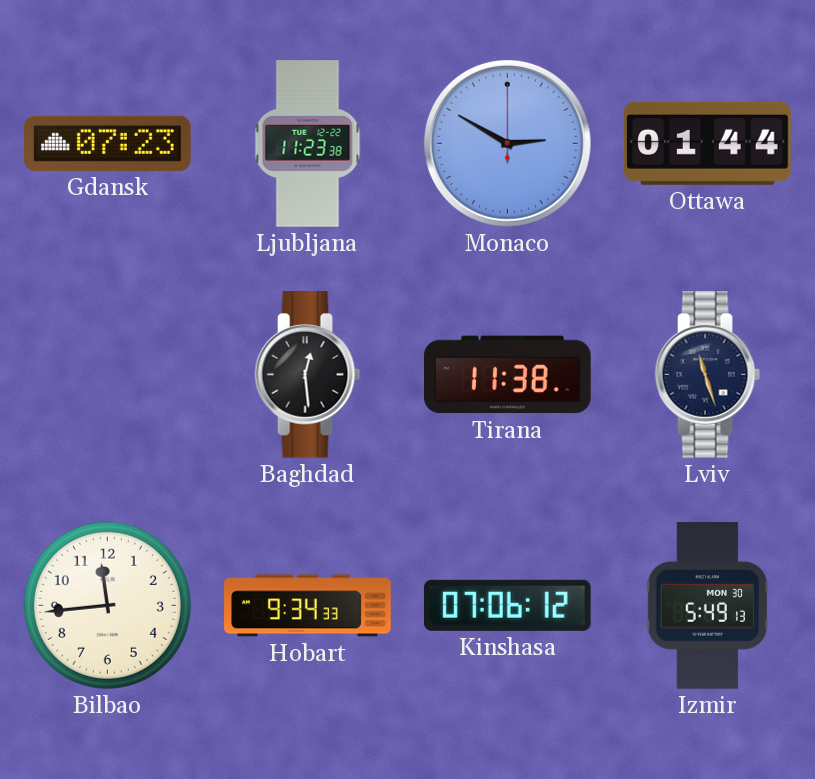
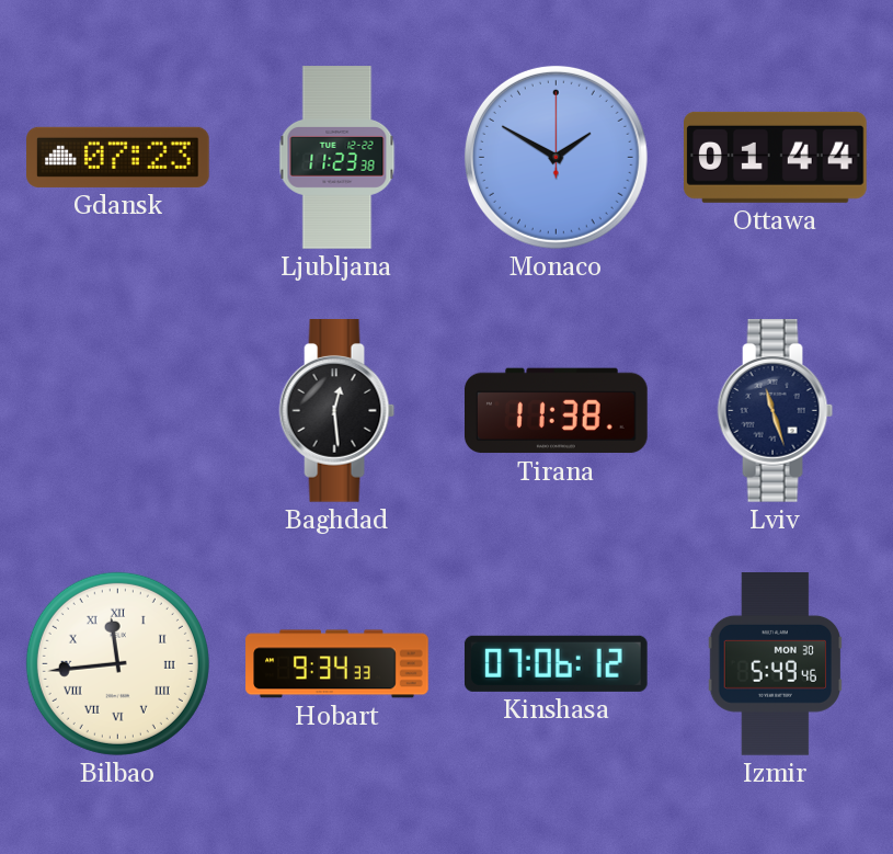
Monaco: 2:50 -> 1:50
Bilbao numerals: Arabic -> Roman
Izmir: 5:49:13 -> 5:49:46
